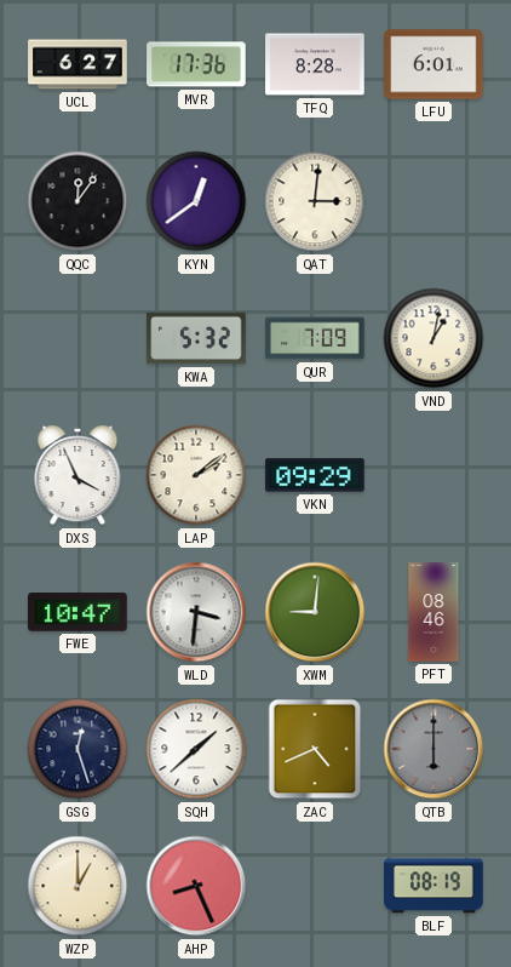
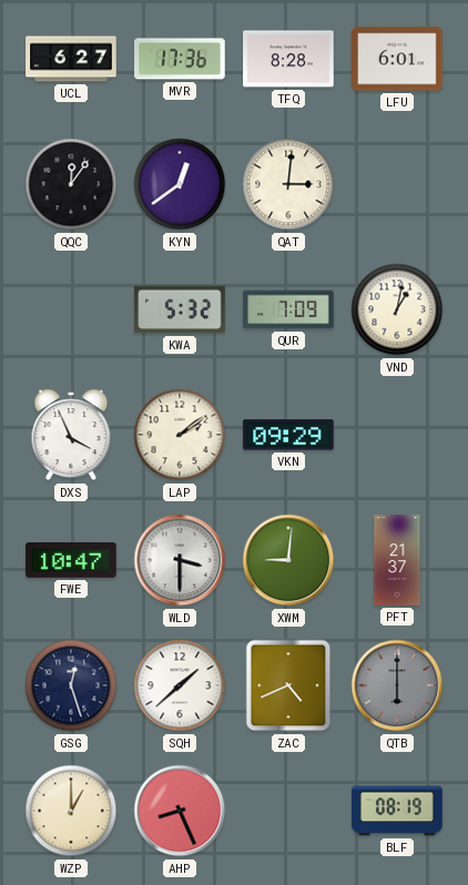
WLD: 3:31 -> 3:30
PFT: 08:46 -> 21:37
